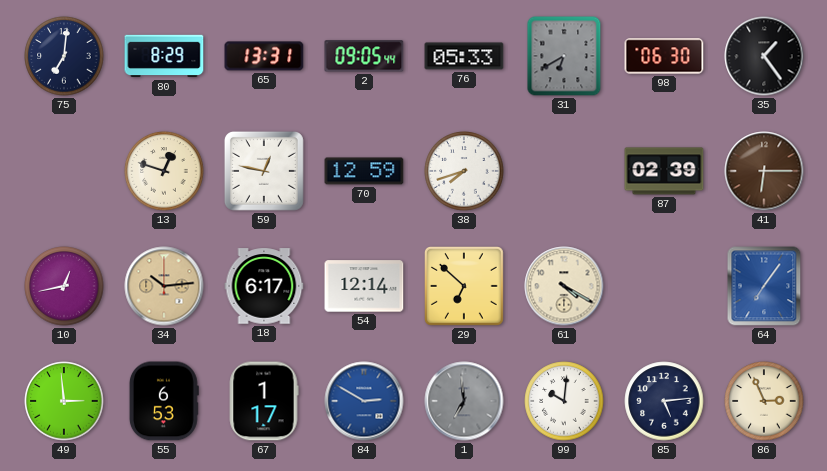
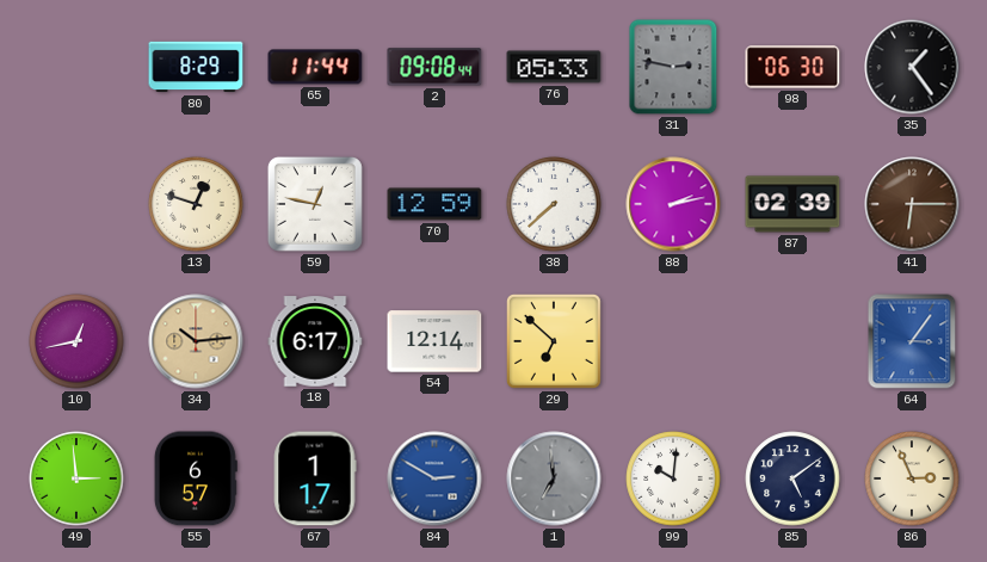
75: 7:01 -> none
65: 13:31 -> 11:44
2: 09:05 -> 09:08
31: 6:40 -> 2:47
38: 7:42 -> 7:38
88: none -> 2:13
61: 4:20 -> none
64: 7:06 -> 3:06
55: 6:53 -> 6:57
85: 5:14 -> 5:09
